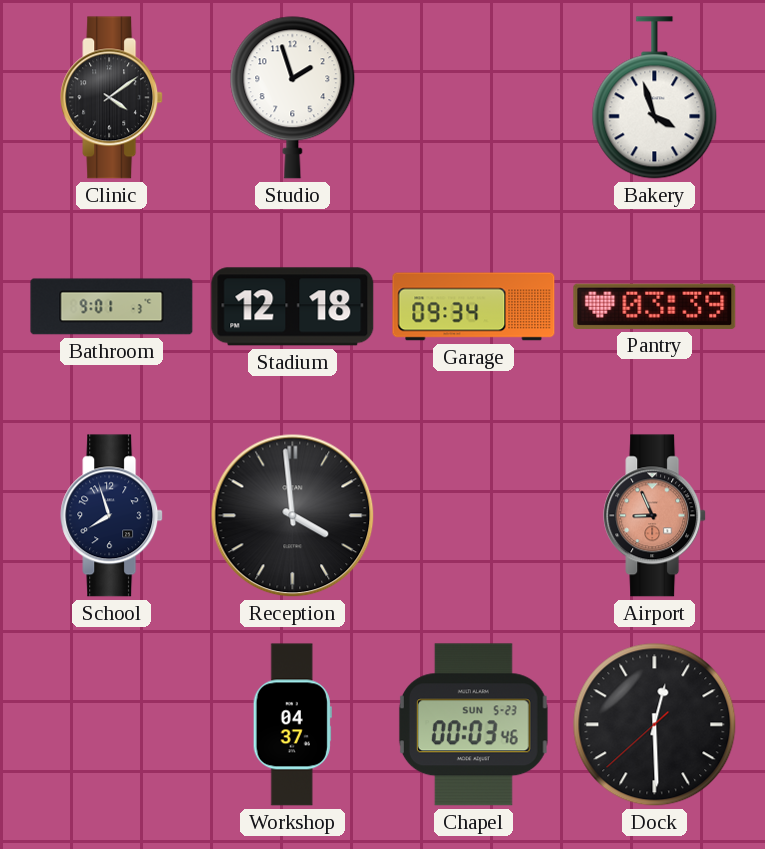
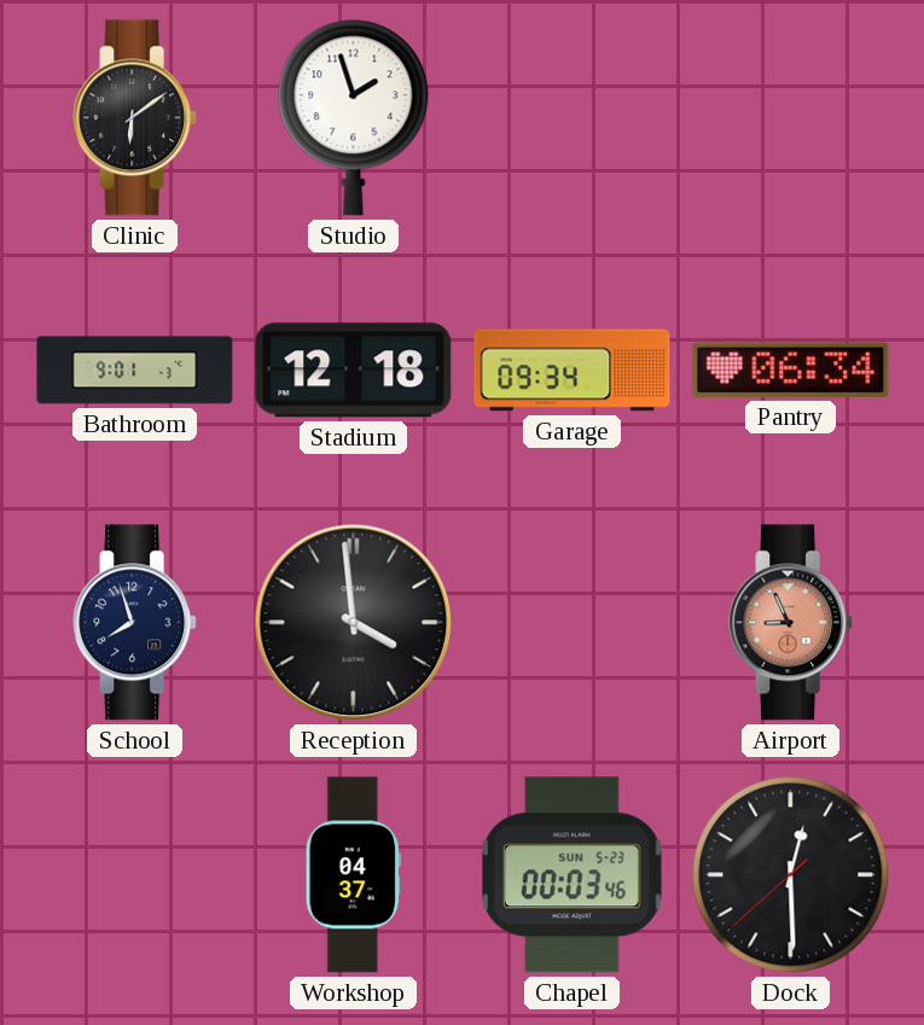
Clinic: 4:09 -> 6:09
Bakery: 3:57 -> none
Pantry: 03:39 -> 06:34
